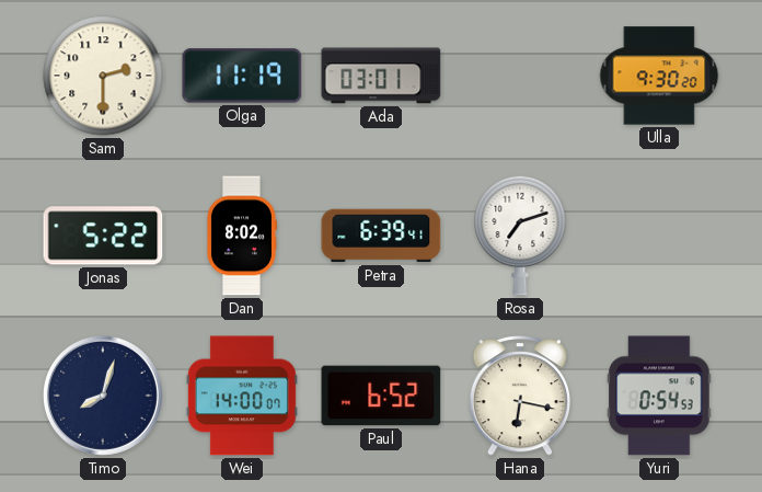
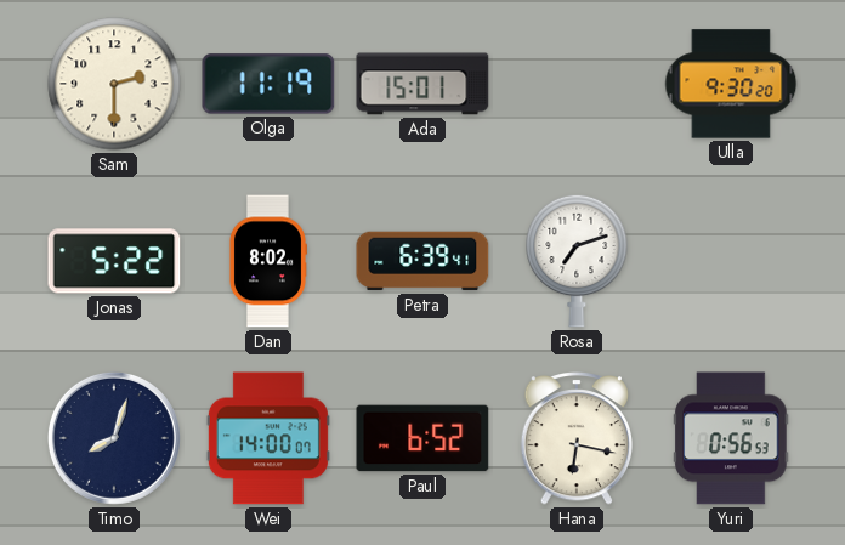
Ada: 03:01 -> 15:01
Yuri: 0:54 -> 0:56
